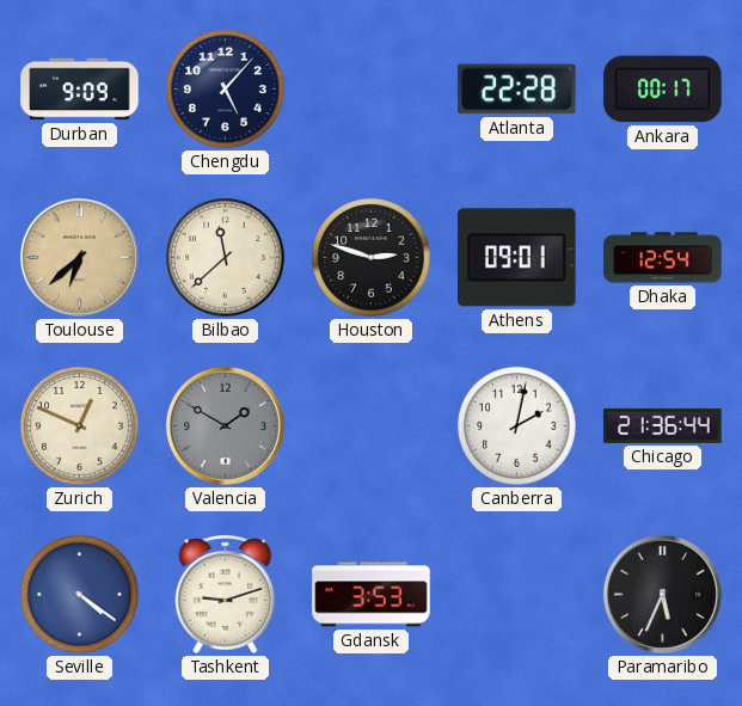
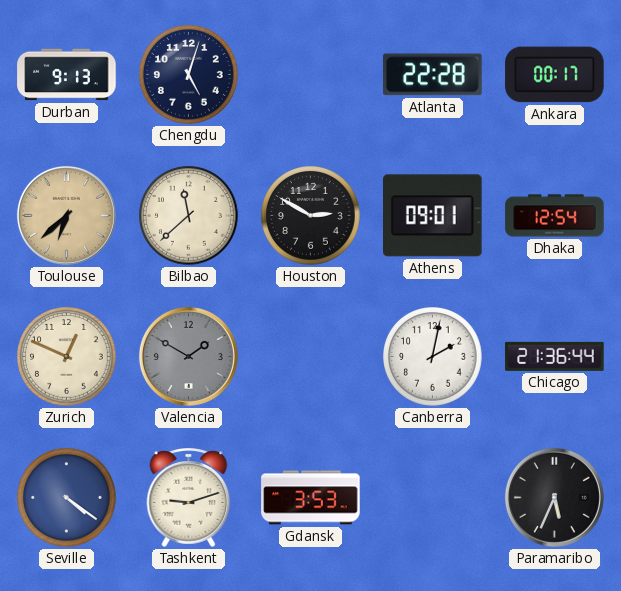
Durban: 9:09 -> 9:13
Chengdu: 5:07 -> 5:03
Houston: 2:48 -> 2:50
